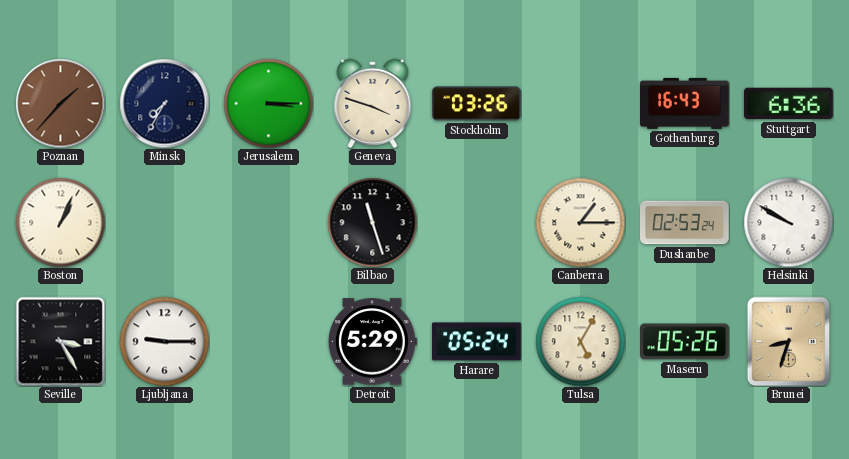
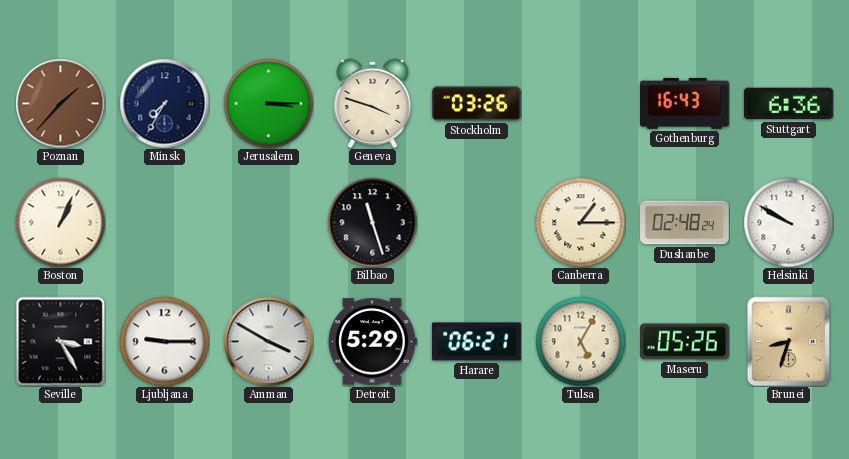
Dushanbe: 02:53 -> 02:48
Amman: none -> 3:50
Harare: 05:24 -> 06:21
